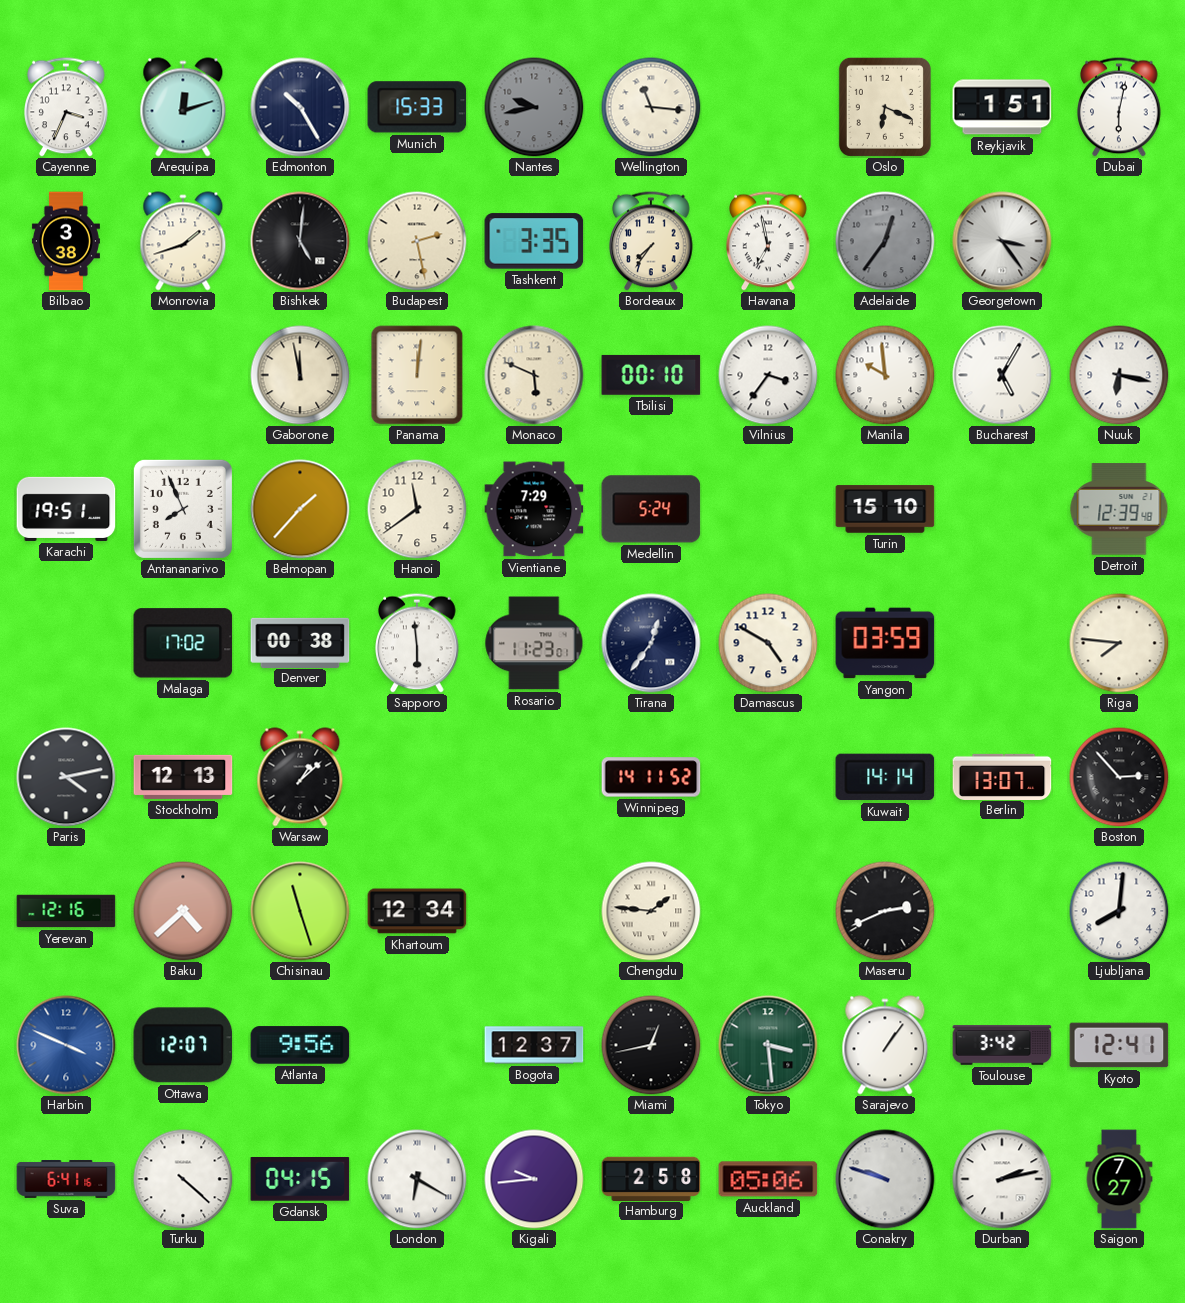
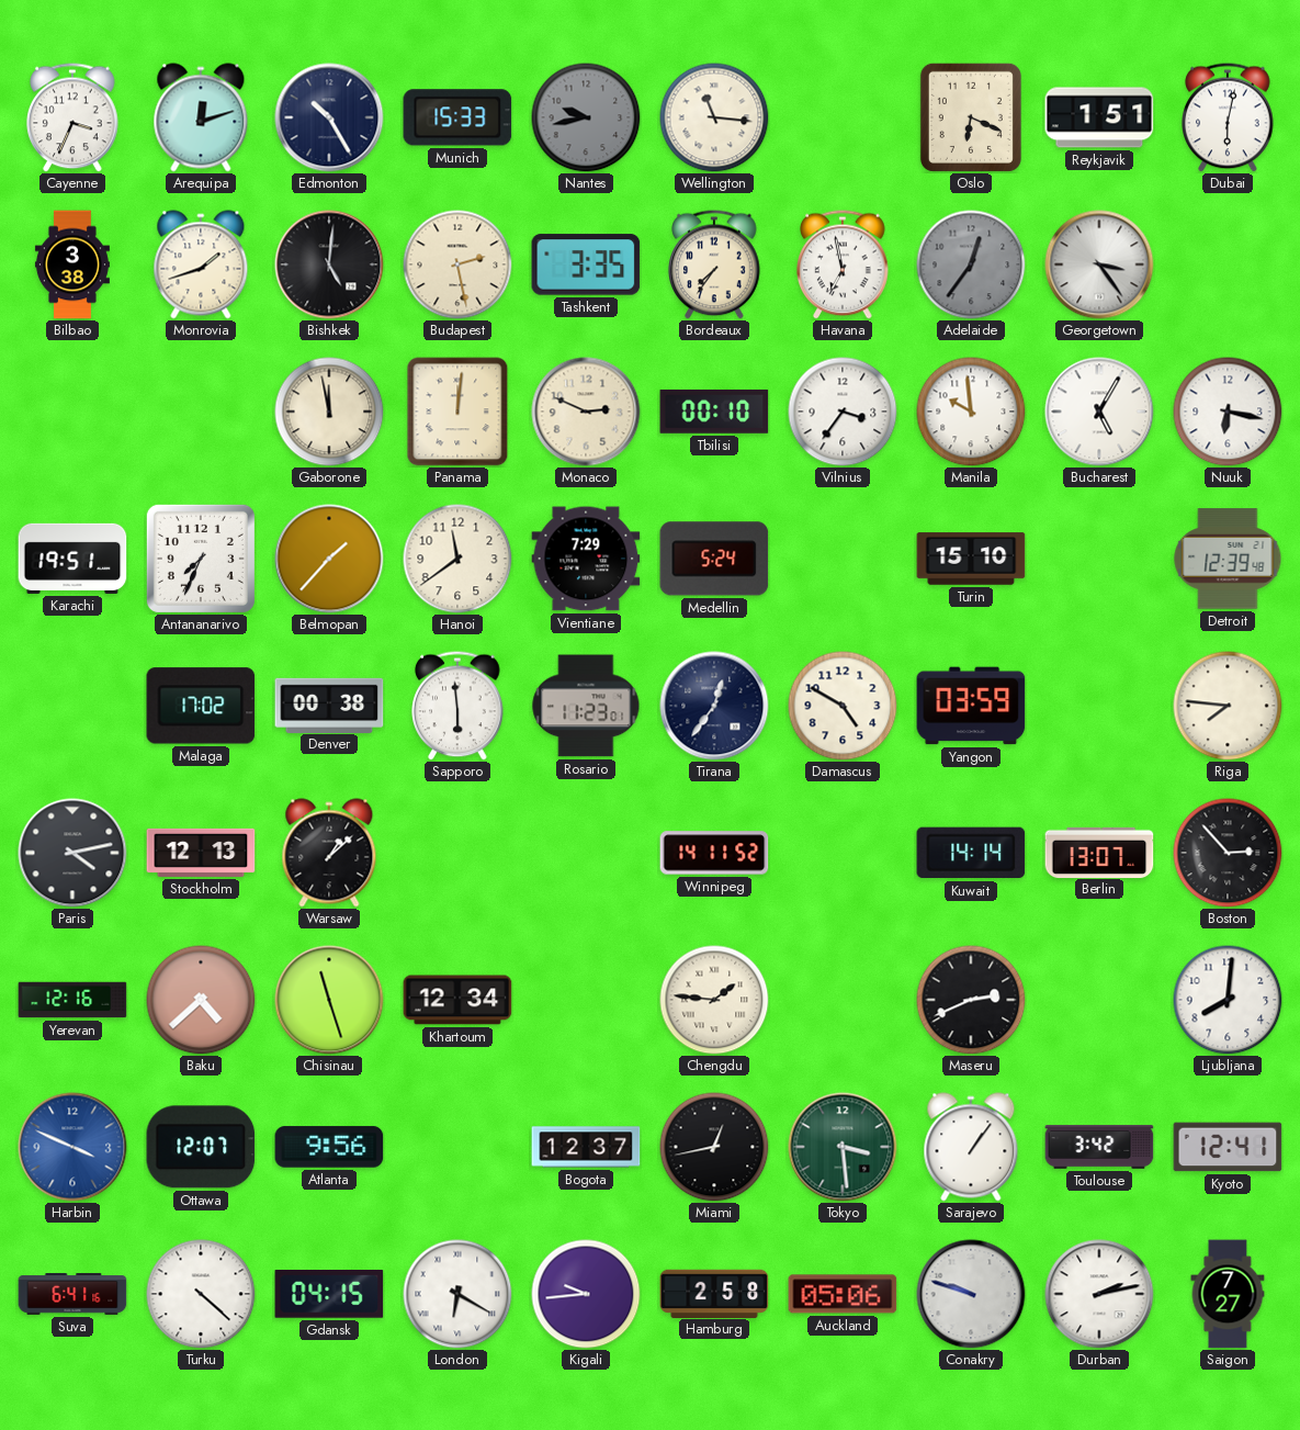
Monaco: 5:49 -> 2:49
Antananarivo: 7:56 -> 7:34
